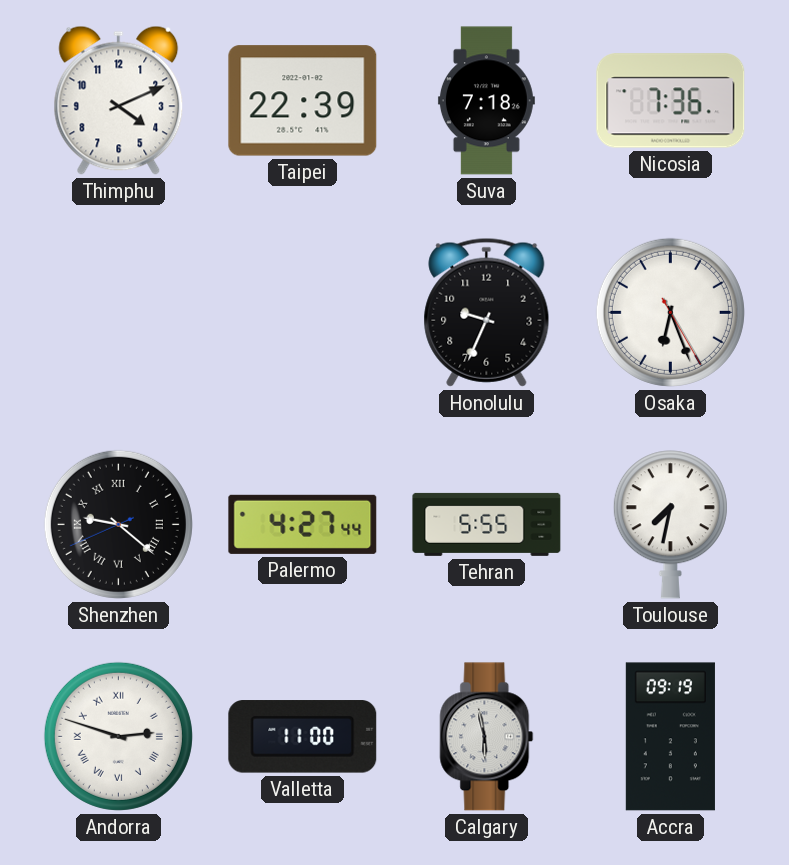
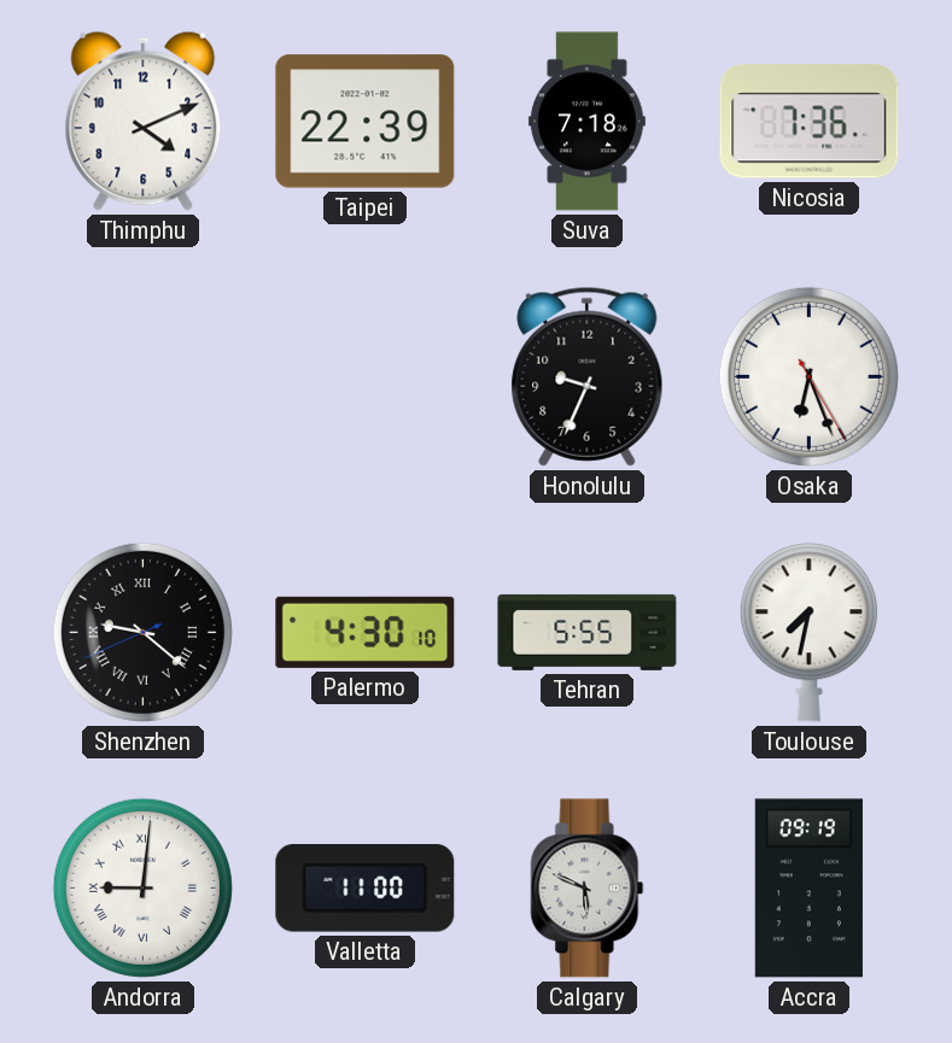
Palermo: 4:27 -> 4:30
Andorra: 2:48 -> 9:01
Calgary: 5:58 -> 5:49
